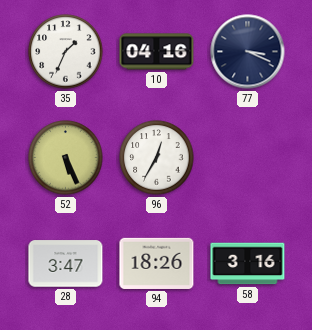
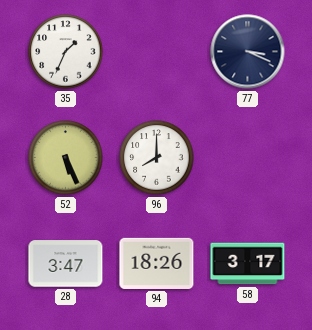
10: 04:16 -> none
96: 12:35 -> 8:00
58: 3:16 -> 3:17
